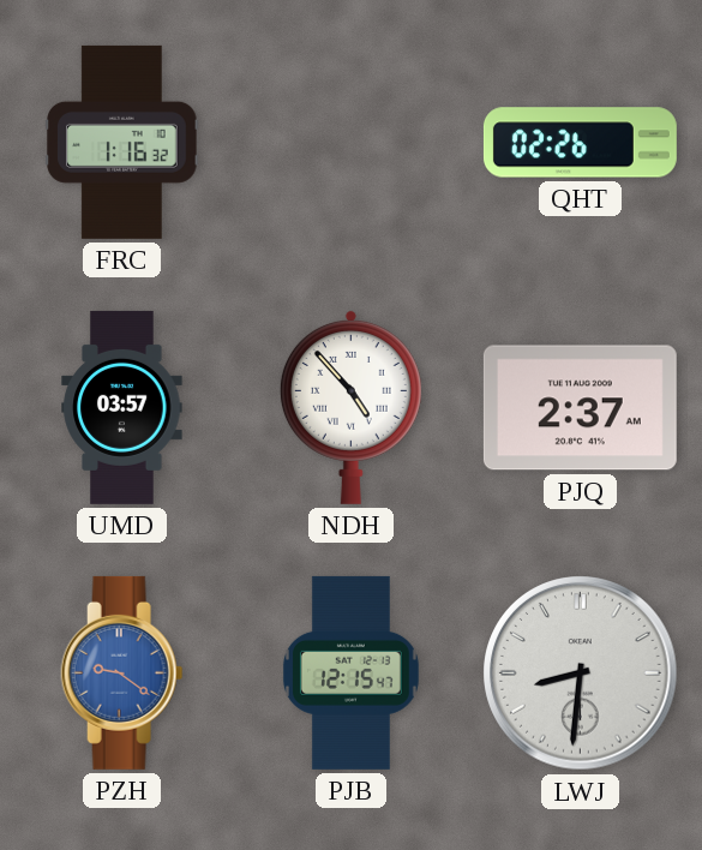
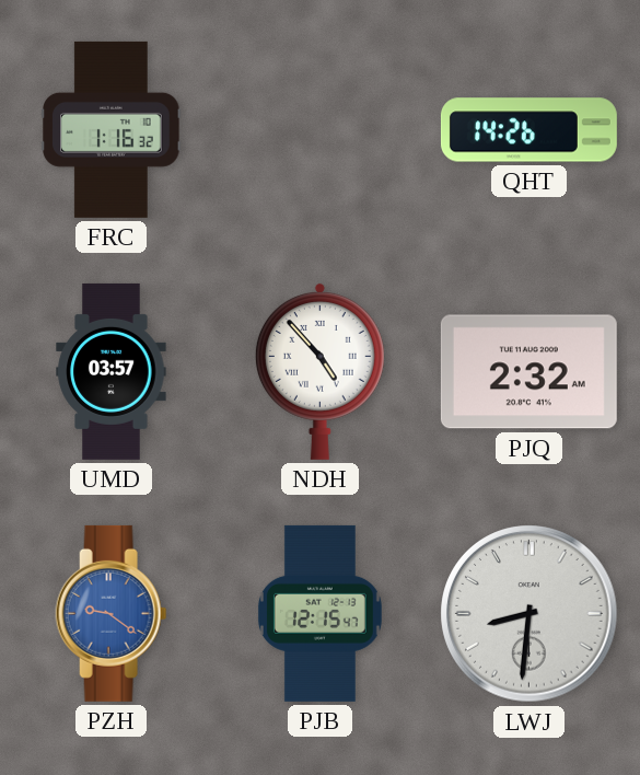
QHT: 02:26 -> 14:26
PJQ: 2:37 -> 2:32
